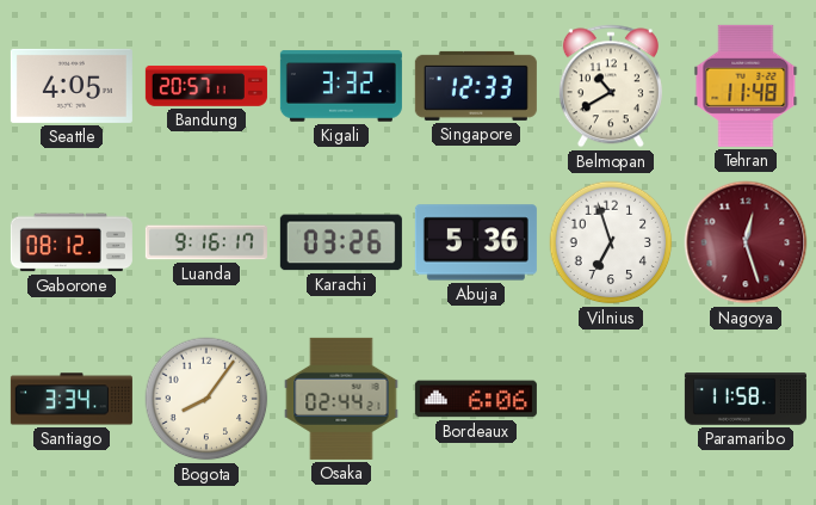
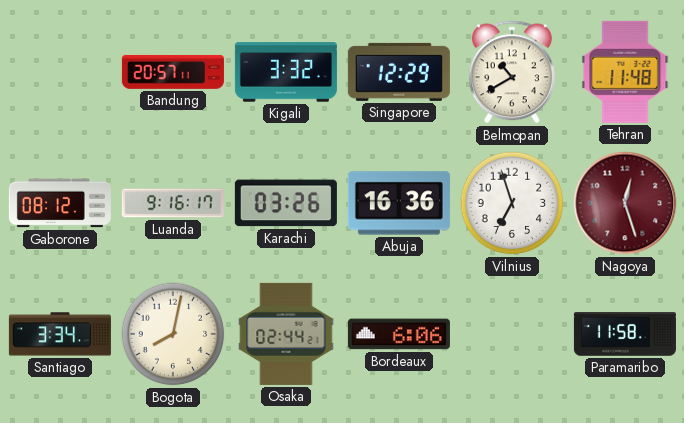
Seattle: 4:05 -> none
Singapore: 12:33 -> 12:29
Abuja: 5:36 -> 16:36
Bogota: 8:06 -> 8:02
